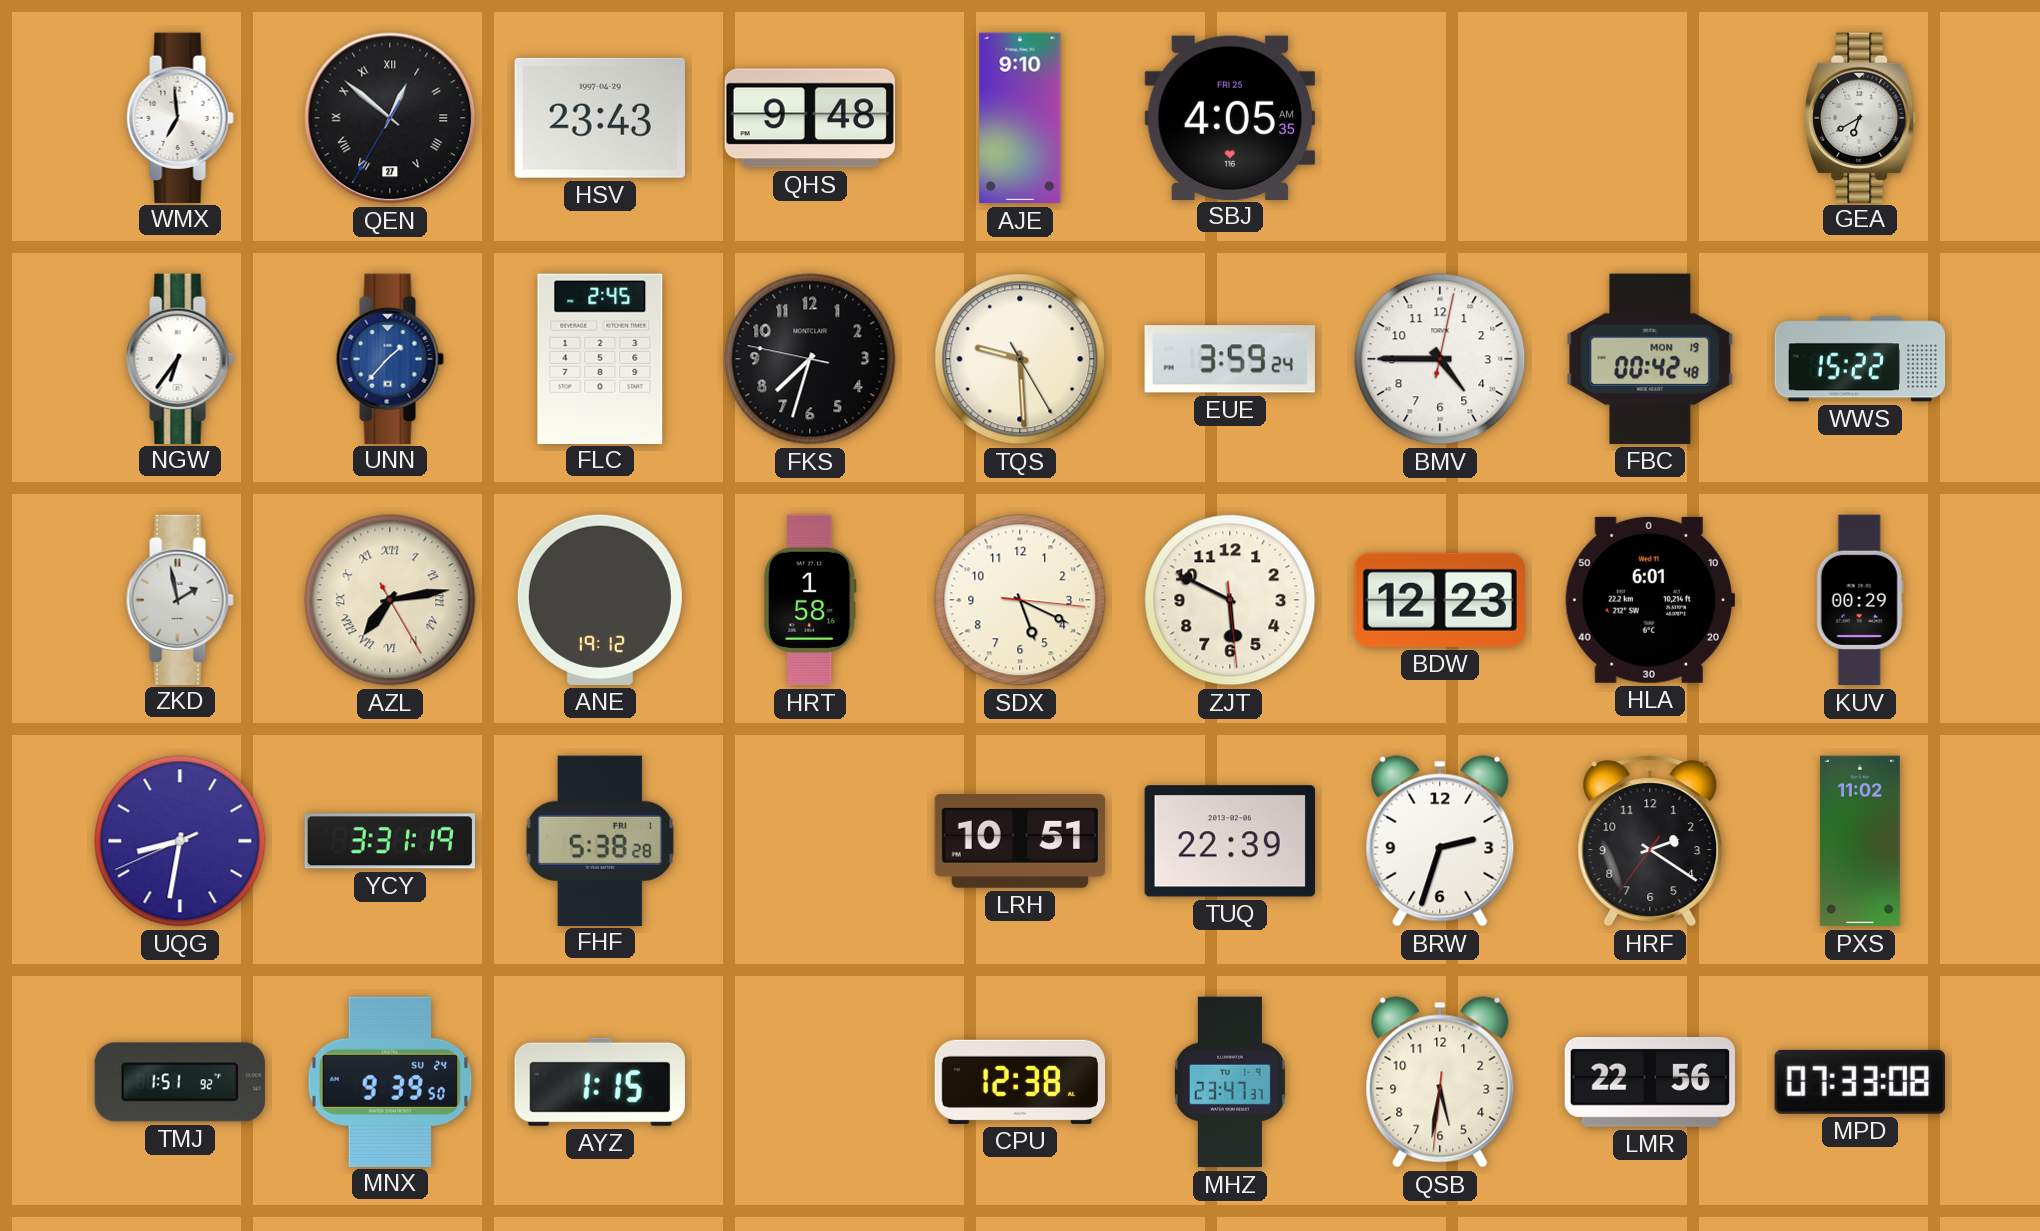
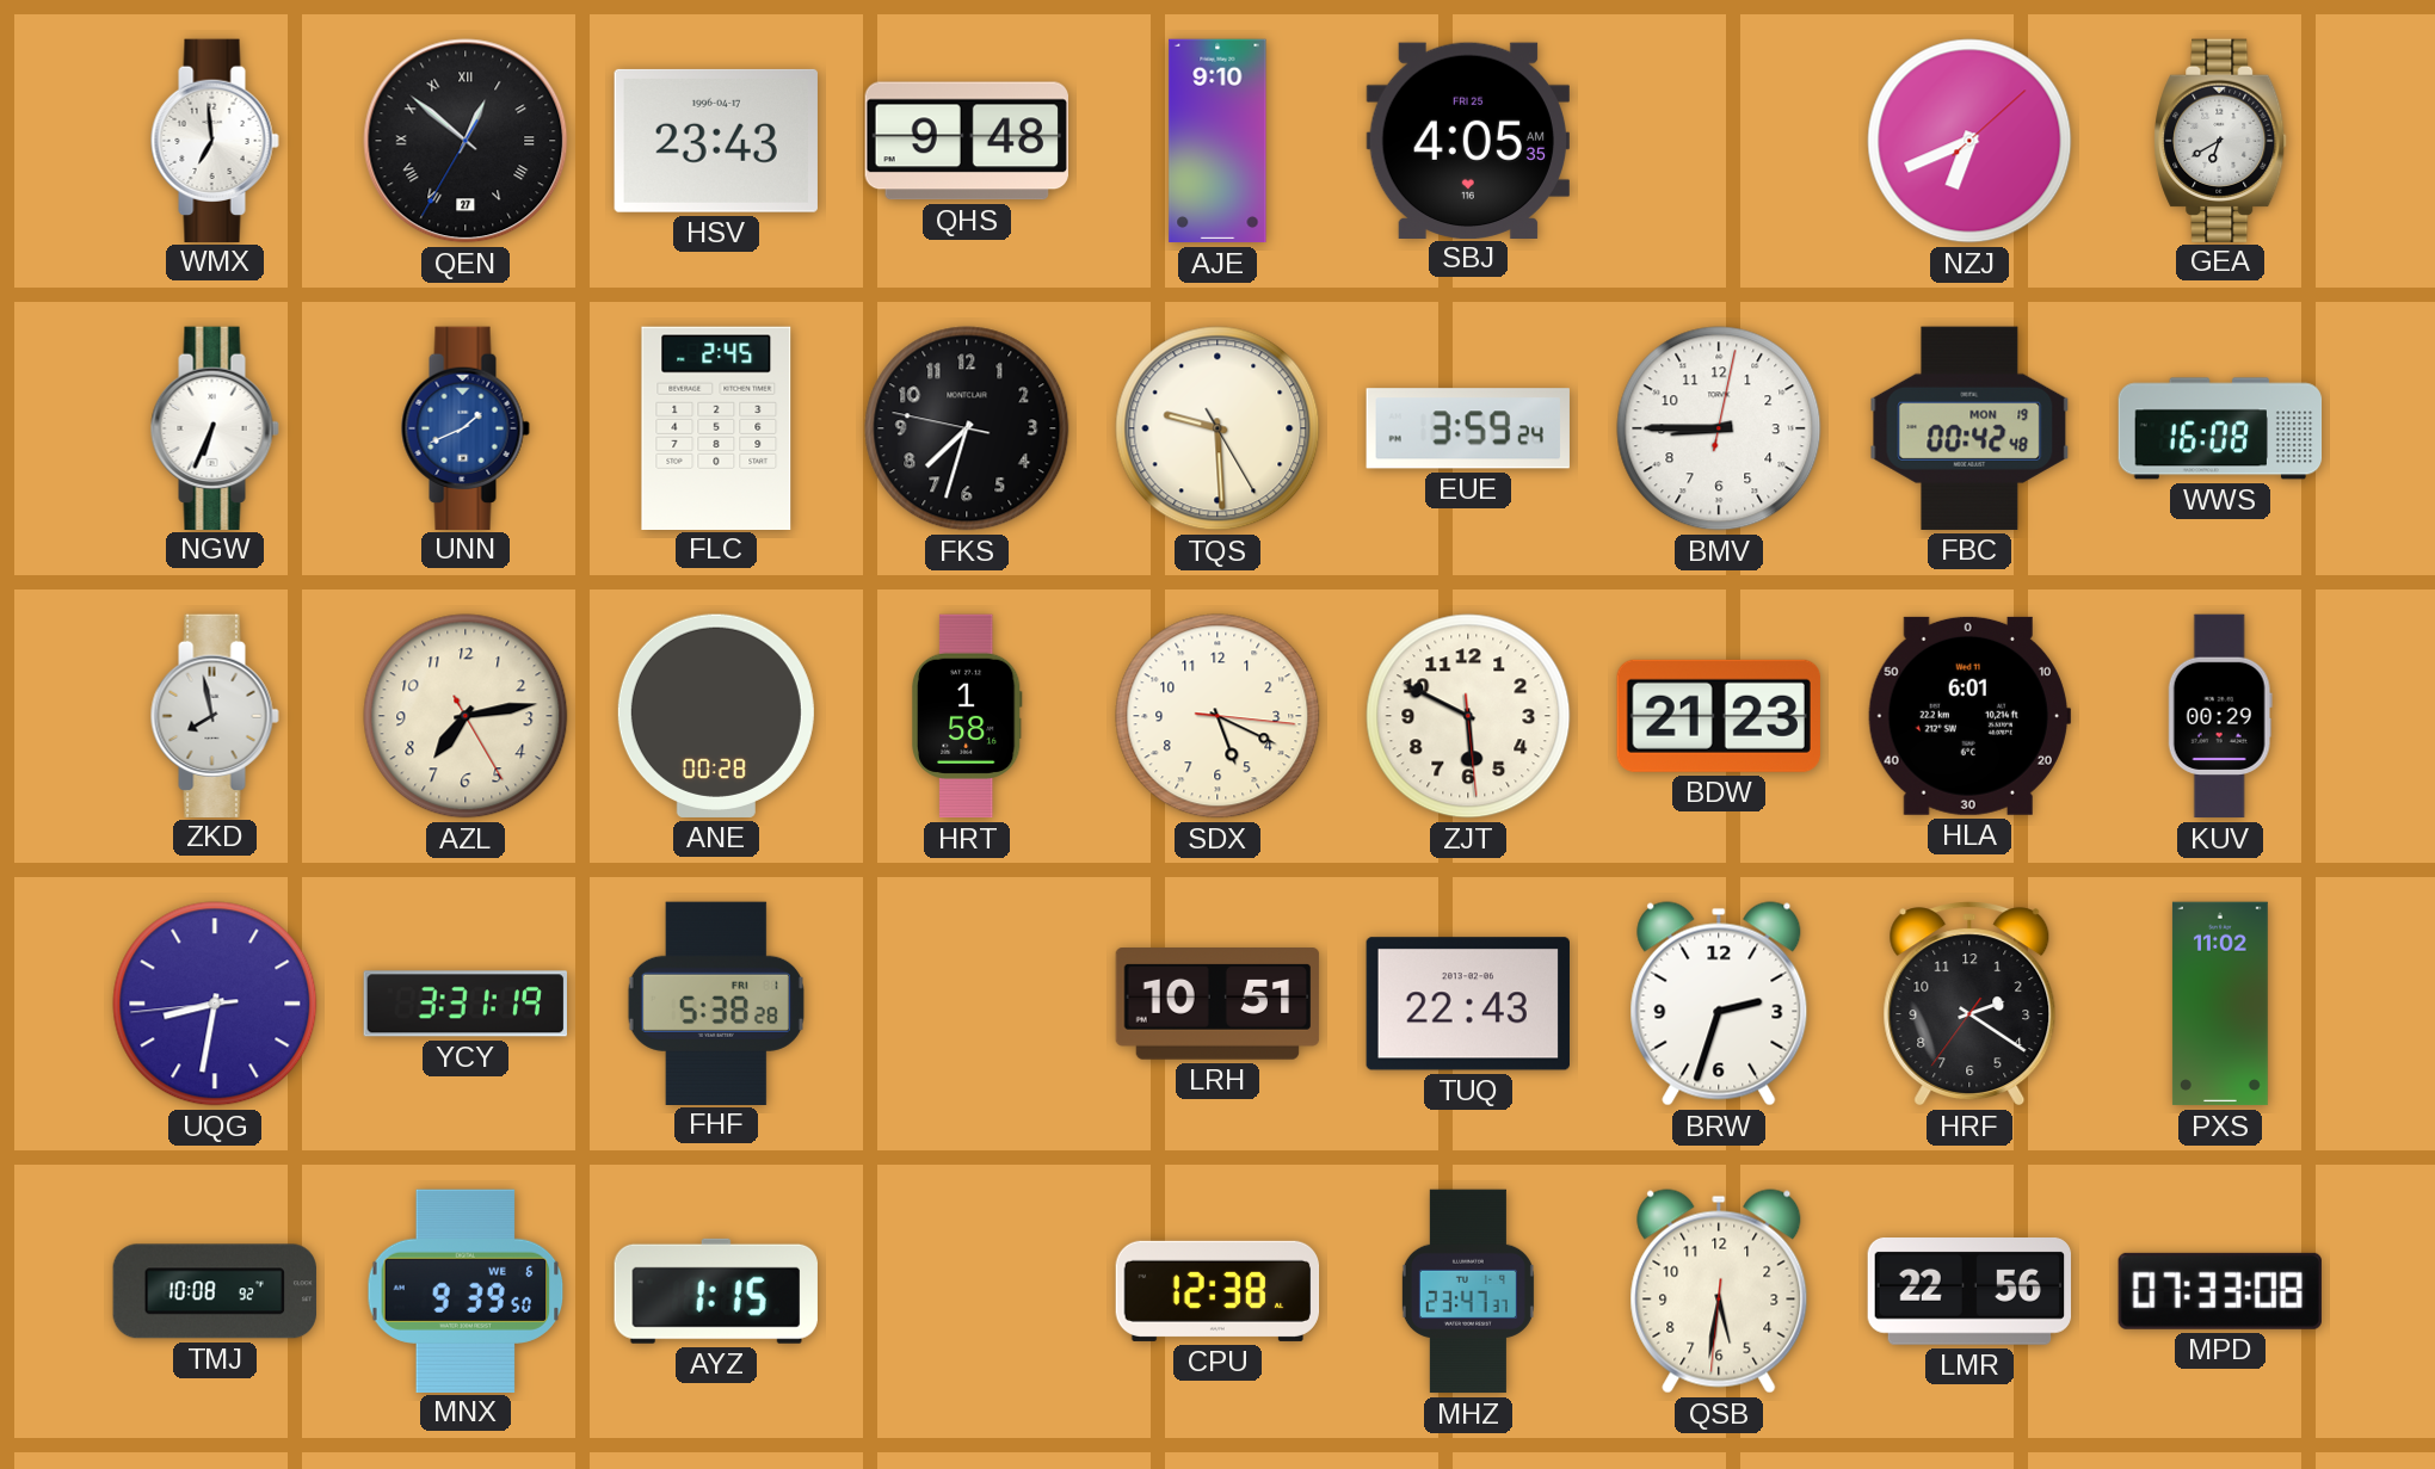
HSV date: 1997-04-29 -> 1996-04-17
NZJ: none -> 6:41
NGW: 6:36 -> 6:34
UNN: 1:37 -> 1:41
BMV: 4:45 -> 8:45
WWS: 15:22 -> 16:08
ZKD: 1:58 -> 7:58
AZL numerals: Roman -> Arabic
ANE: 19:12 -> 00:28
BDW: 12:23 -> 21:23
UQG: 8:31:41 -> 8:31:44
TUQ: 22:39 -> 22:43
TMJ: 1:51 -> 10:08
MNX date: SU 24 -> WE 6
